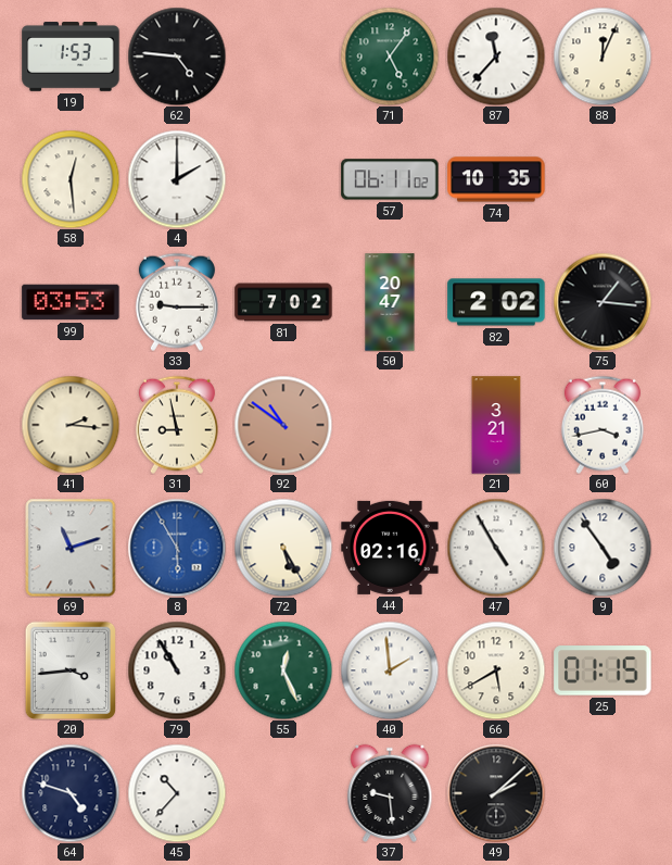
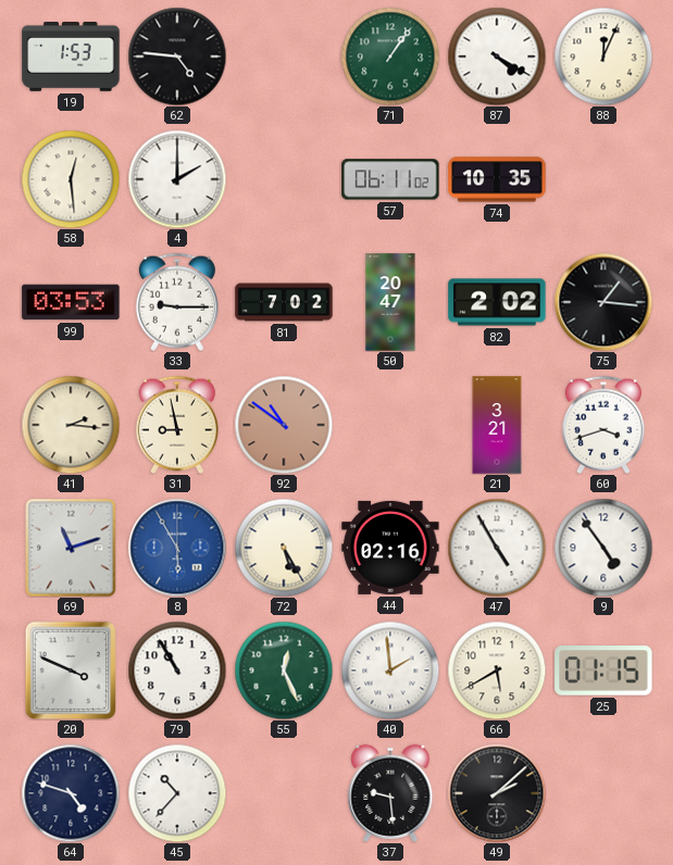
71: 5:06 -> 1:06
87: 11:37 -> 4:20
60: 3:43 -> 3:42
20: 3:44 -> 3:49
